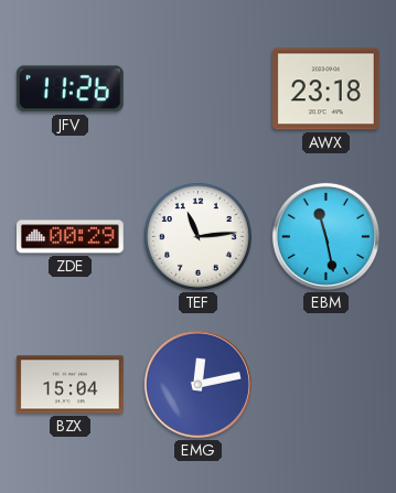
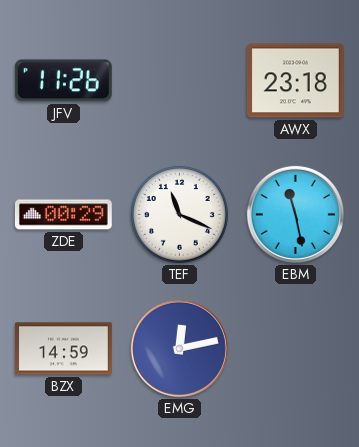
TEF: 11:14 -> 11:19
BZX: 15:04 -> 14:59
